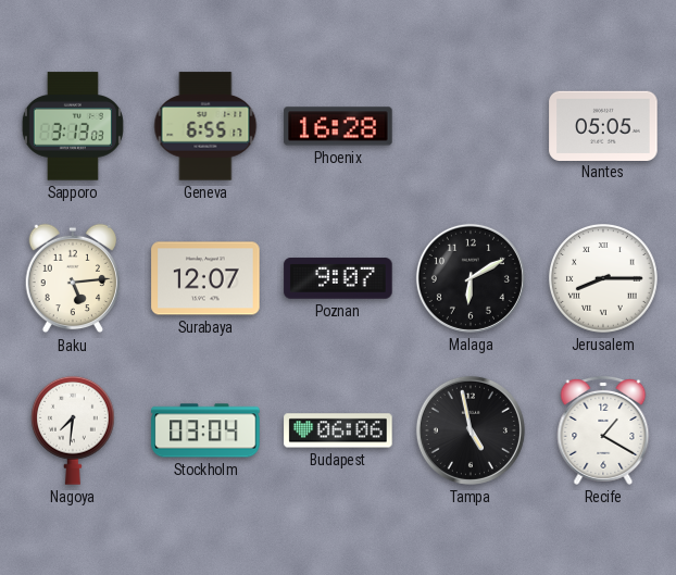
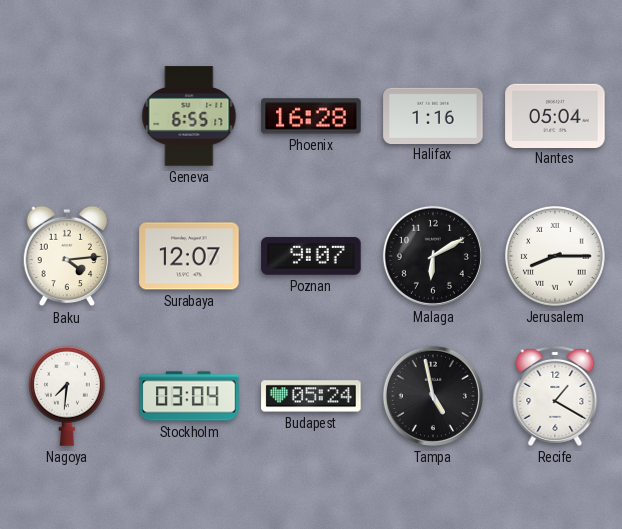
Sapporo: 3:13 -> none
Halifax: none -> 1:16
Nantes: 05:05 -> 05:04
Baku: 5:14 -> 4:14
Budapest: 06:06 -> 05:24
